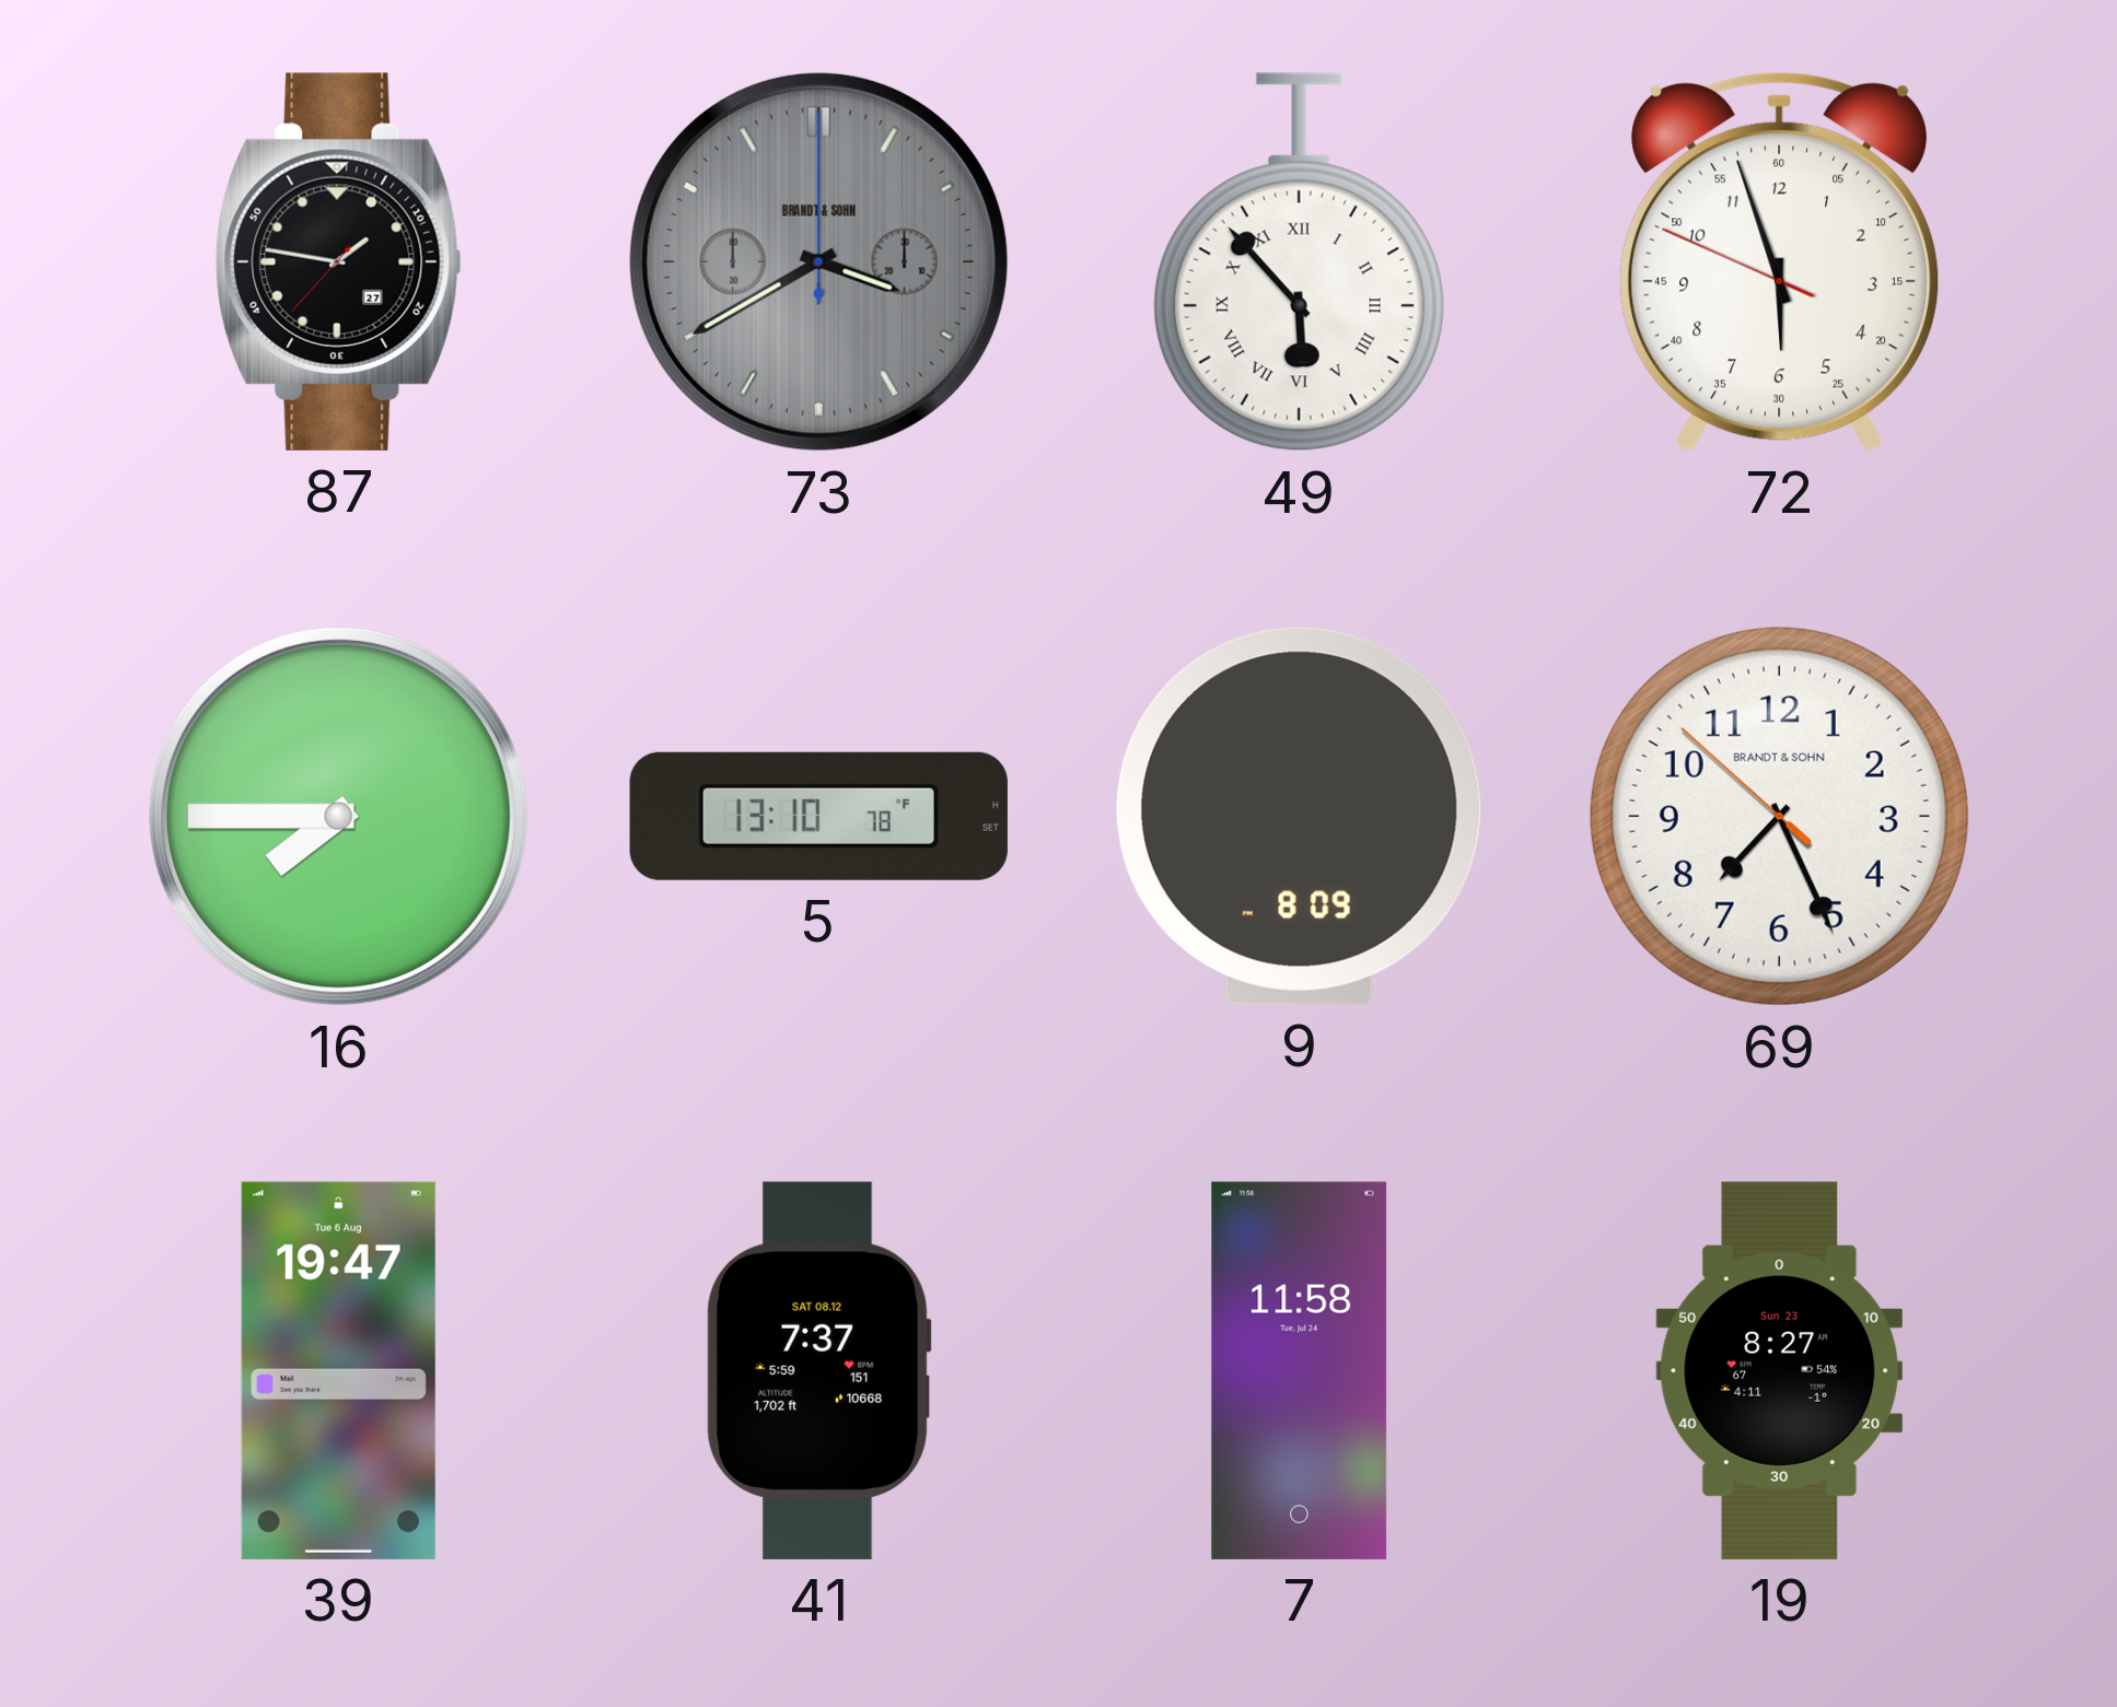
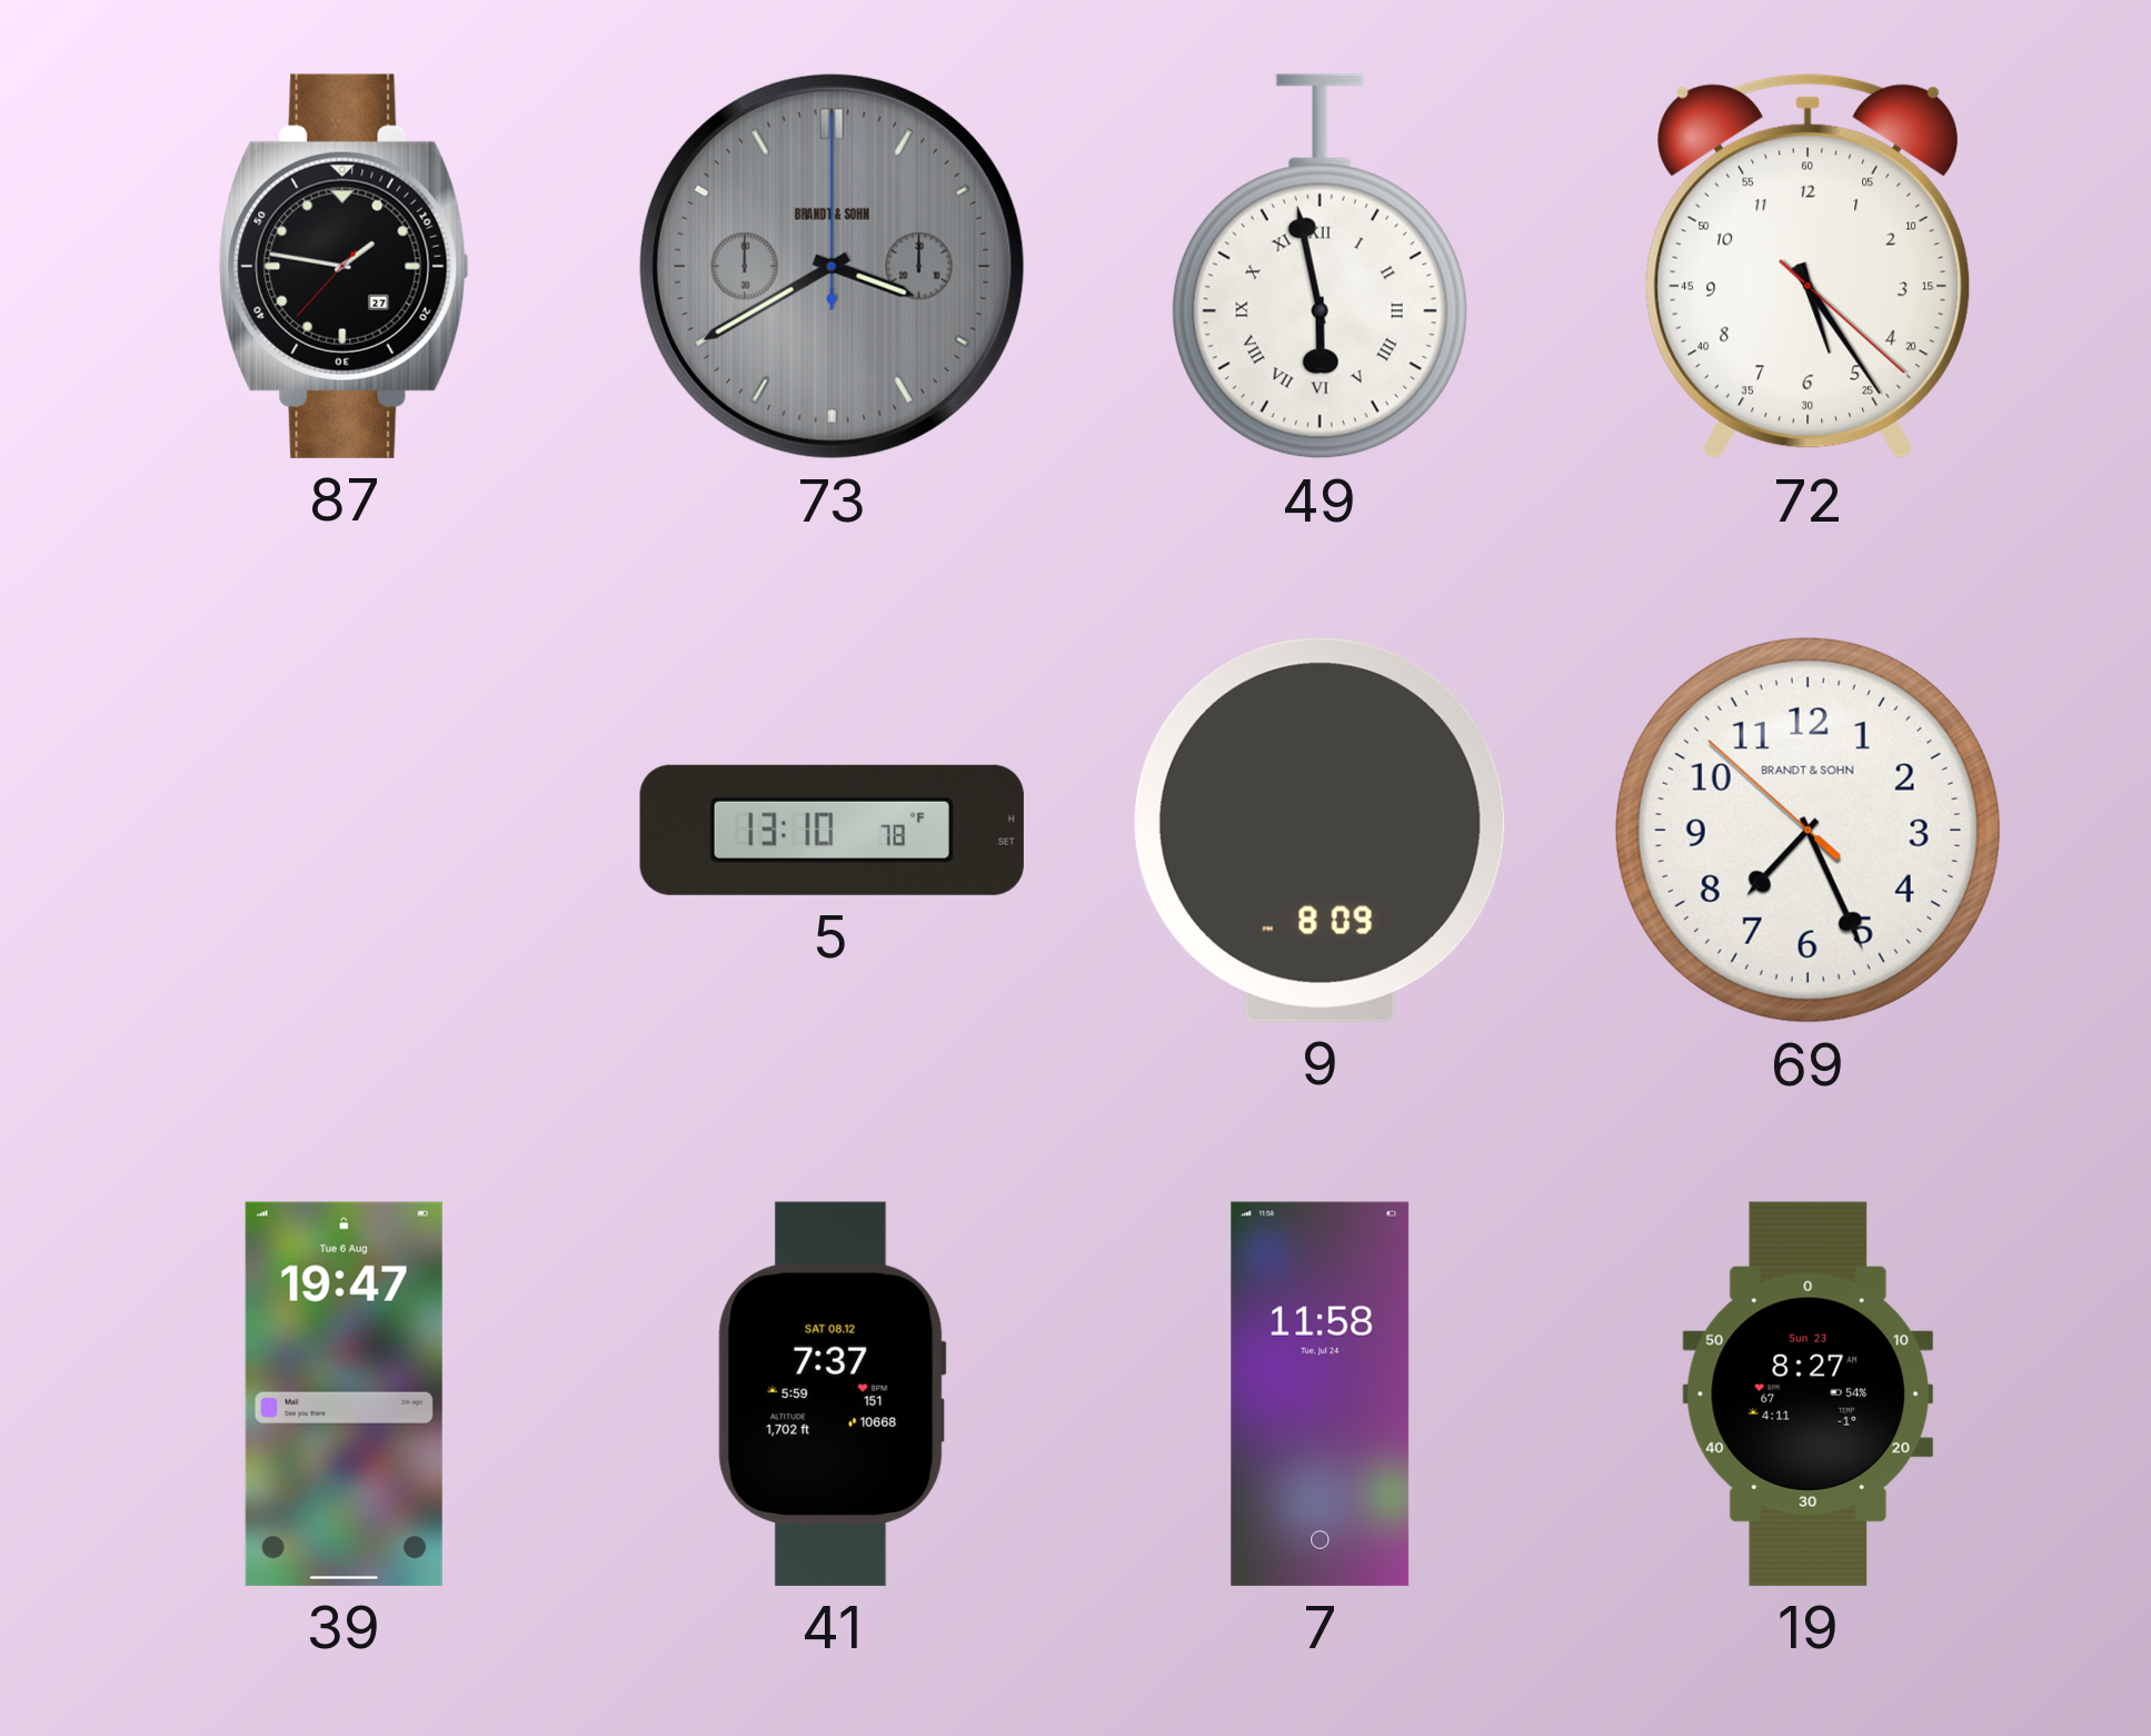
49: 5:53 -> 5:58
72: 5:56 -> 5:24
16: 7:45 -> none
